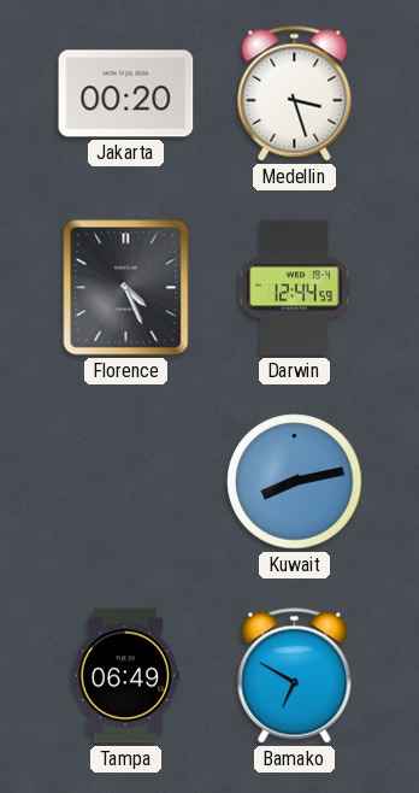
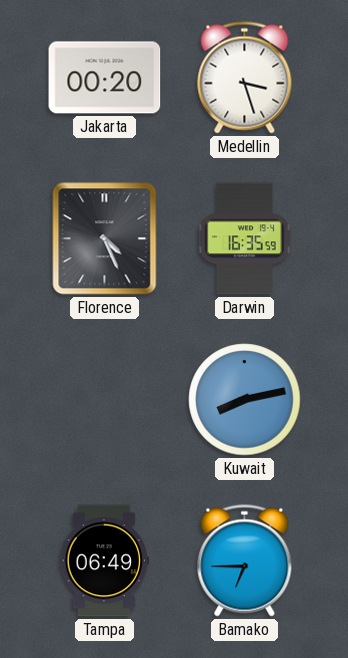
Darwin: 12:44 -> 16:35
Bamako: 6:50 -> 6:45
